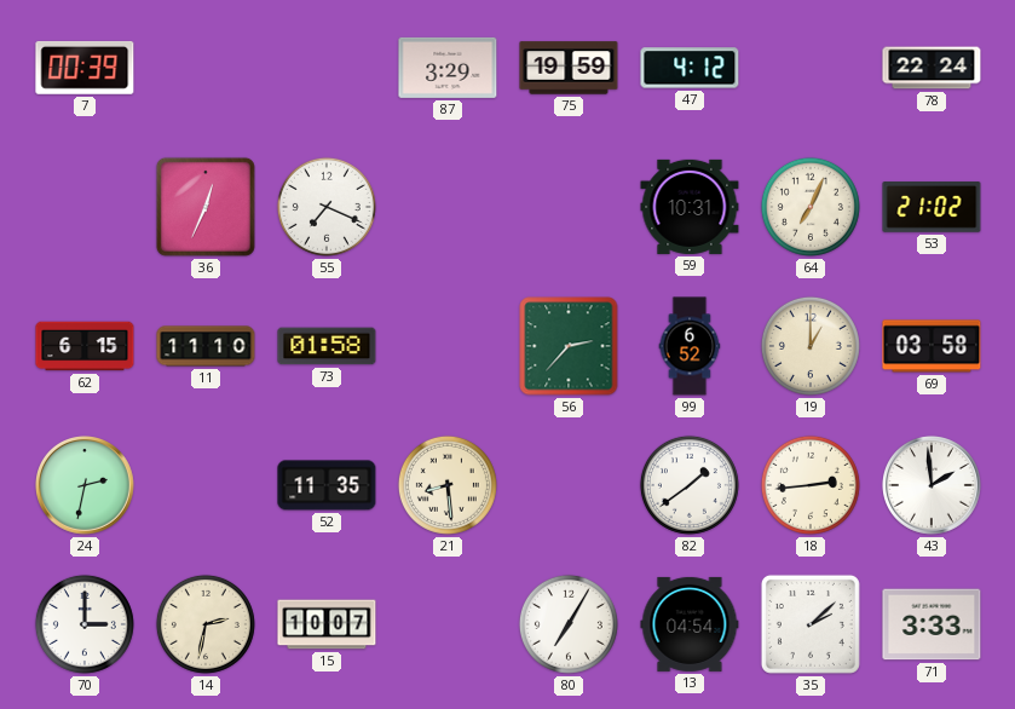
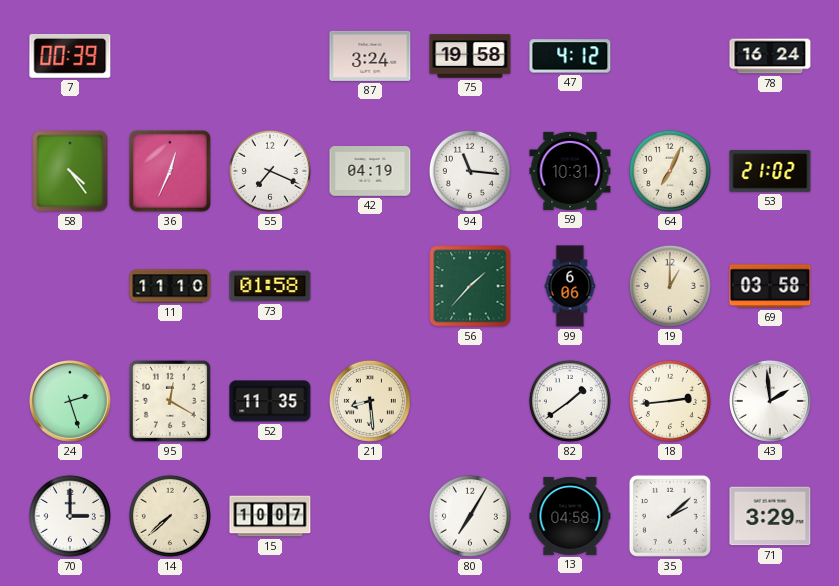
87: 3:29 -> 3:24
75: 19:59 -> 19:58
78: 22:24 -> 16:24
58: none -> 4:24
42: none -> 04:19
94: none -> 11:16
62: 6:15 -> none
56: 2:37 -> 1:37
99: 6:52 -> 6:06
24: 2:32 -> 2:27
95: none -> 12:20
14: 2:32 -> 7:38
13: 04:54 -> 04:58
71: 3:33 -> 3:29
